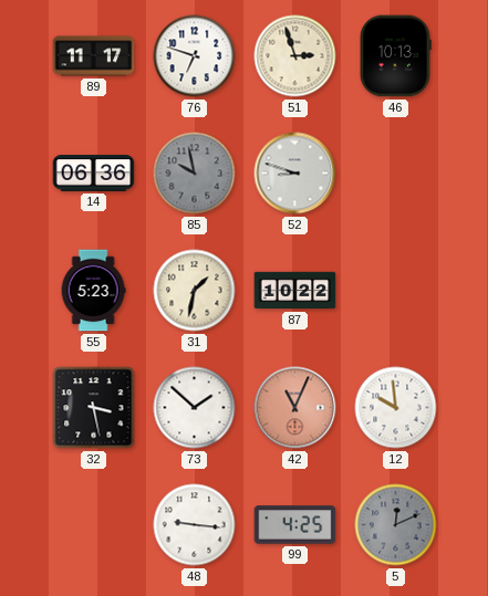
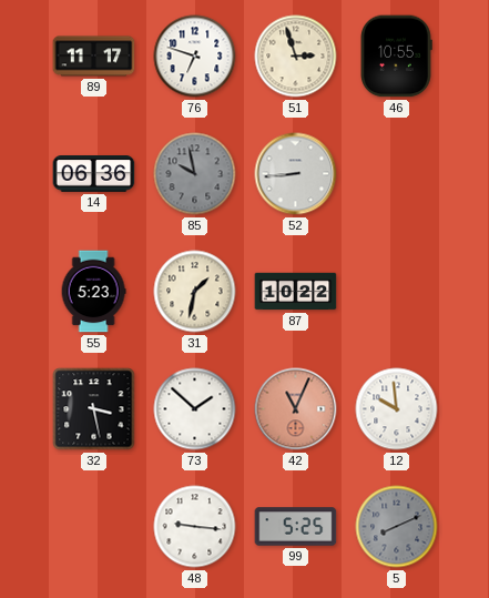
46: 10:13 -> 10:55
52: 8:48 -> 8:44
99: 4:25 -> 5:25
5: 12:11 -> 8:11
